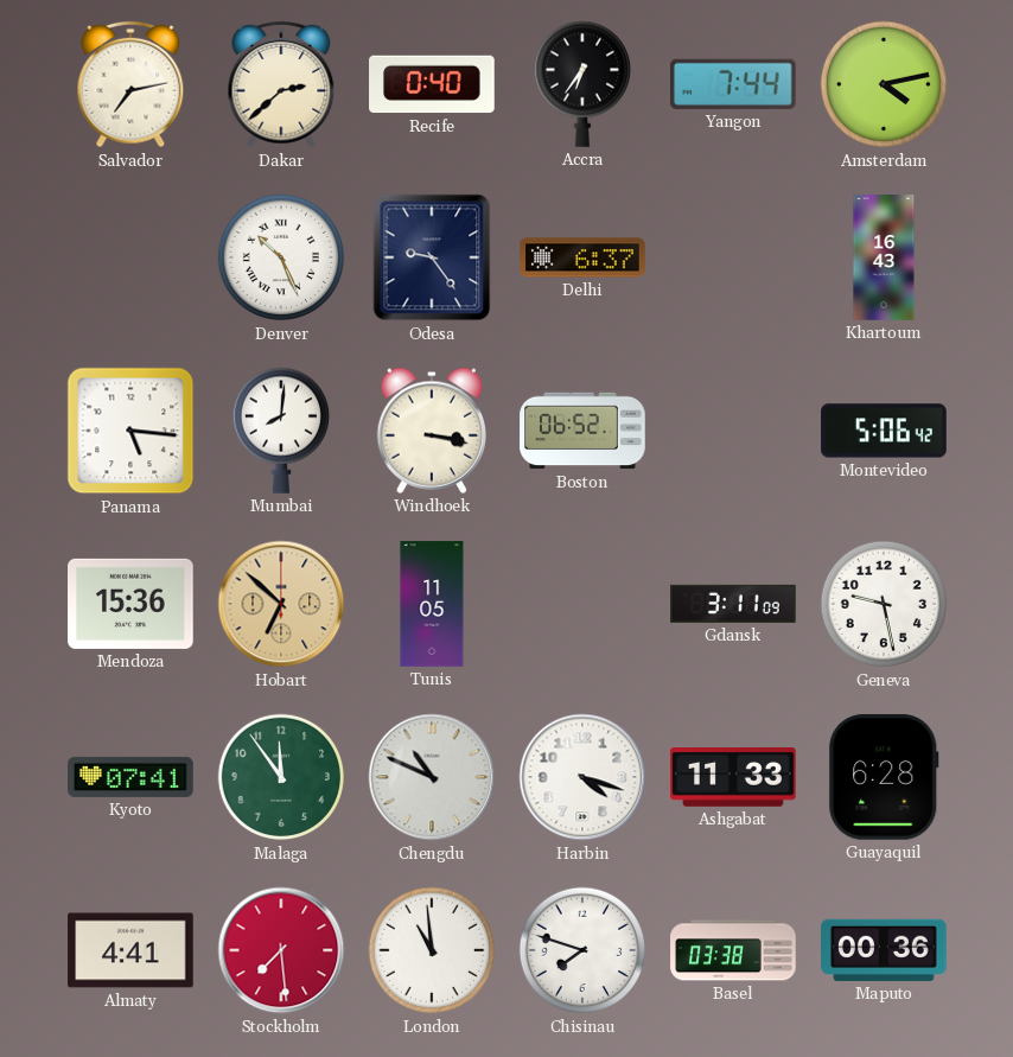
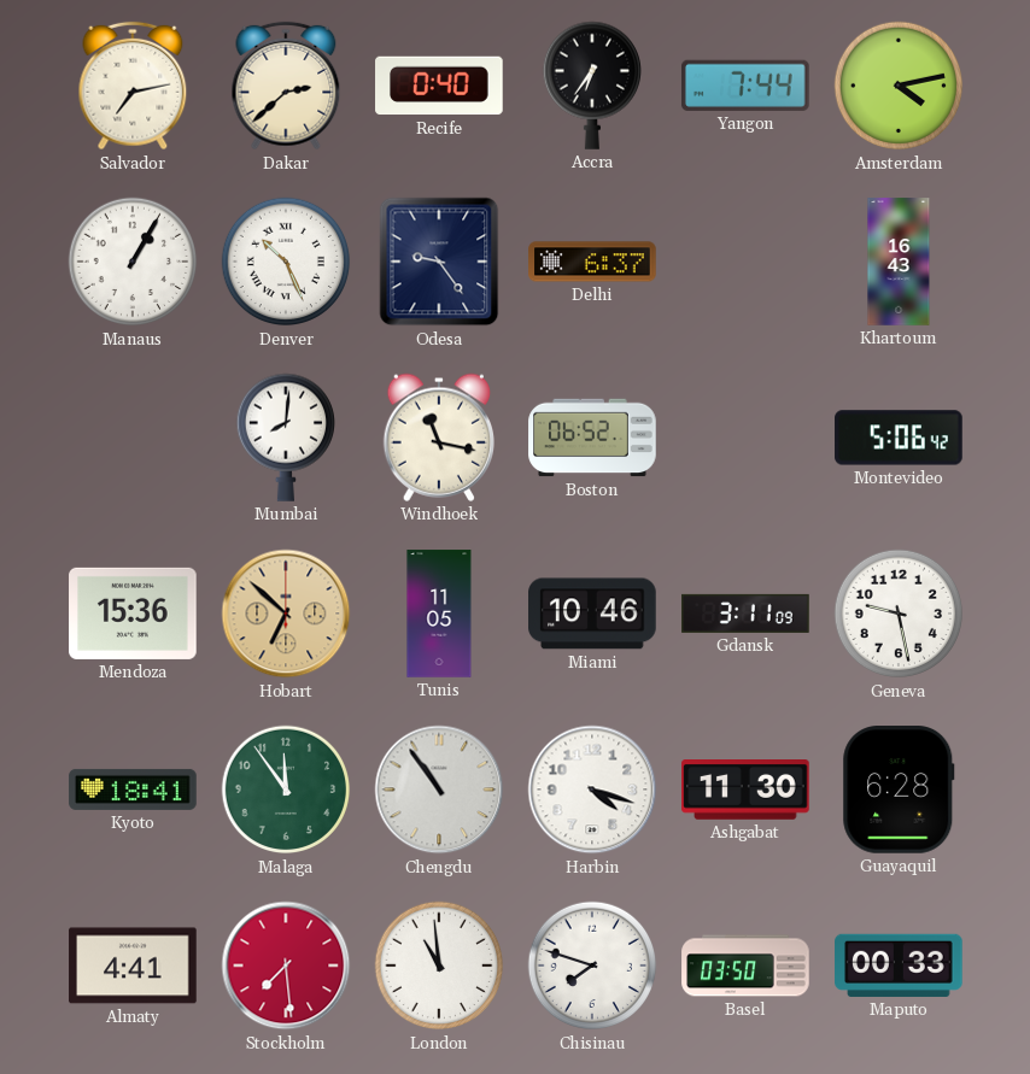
Manaus: none -> 1:05
Panama: 5:16 -> none
Windhoek: 3:17 -> 11:17
Miami: none -> 10:46
Kyoto: 07:41 -> 18:41
Chengdu: 10:49 -> 10:54
Ashgabat: 11:33 -> 11:30
Basel: 03:38 -> 03:50
Maputo: 00:36 -> 00:33
